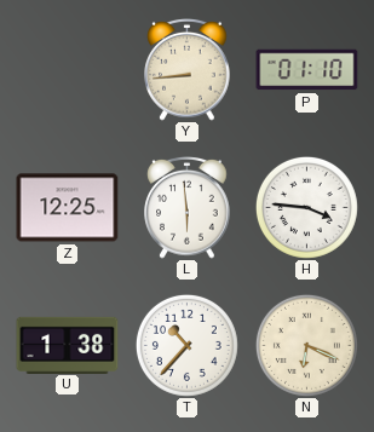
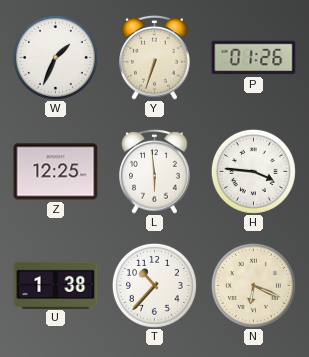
W: none -> 1:34
Y: 8:44 -> 6:33
P: 01:10 -> 01:26
